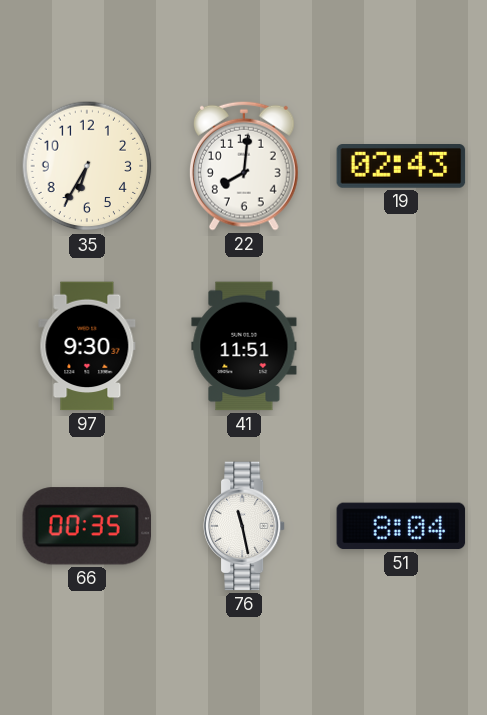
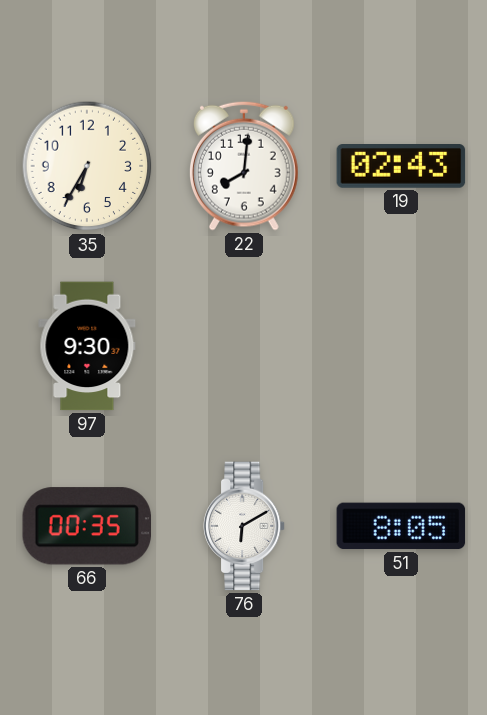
41: 11:51 -> none
76: 11:28 -> 6:10
51: 8:04 -> 8:05
